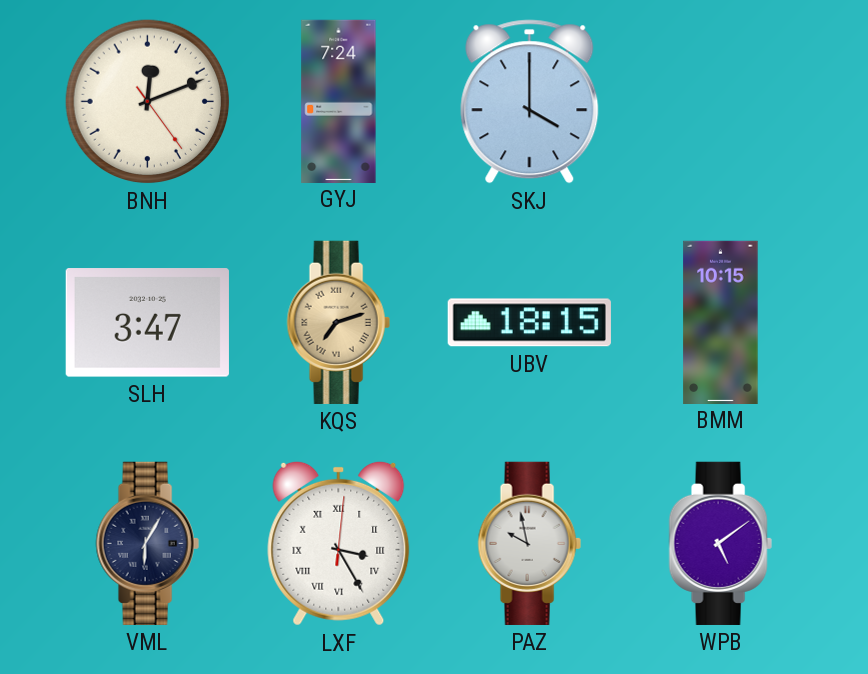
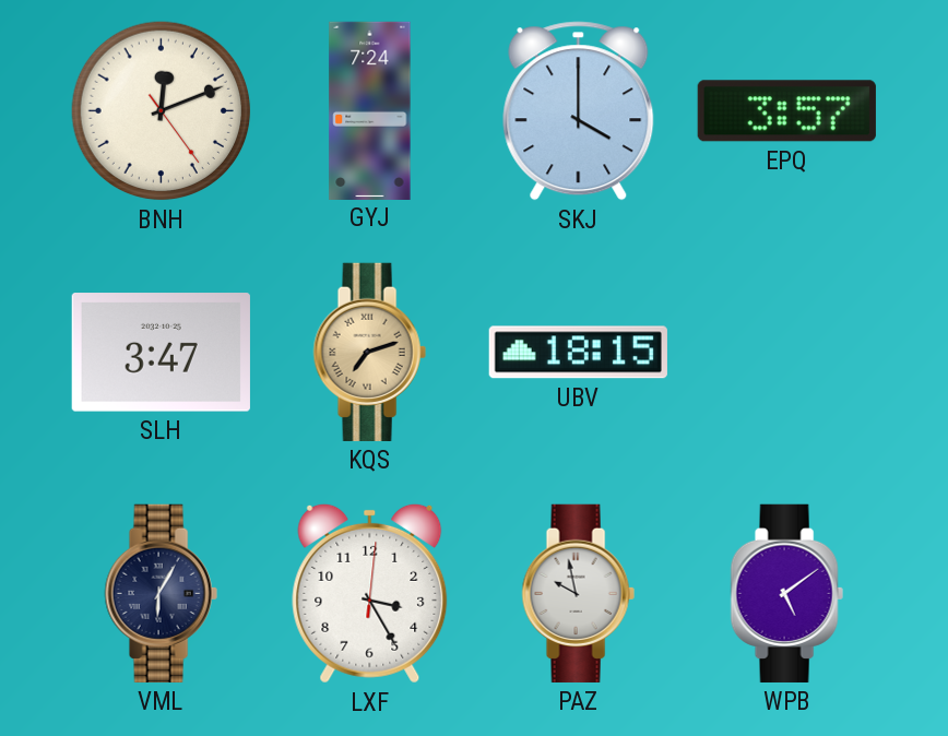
EPQ: none -> 3:57
BMM: 10:15 -> none
LXF numerals: Roman -> Arabic
